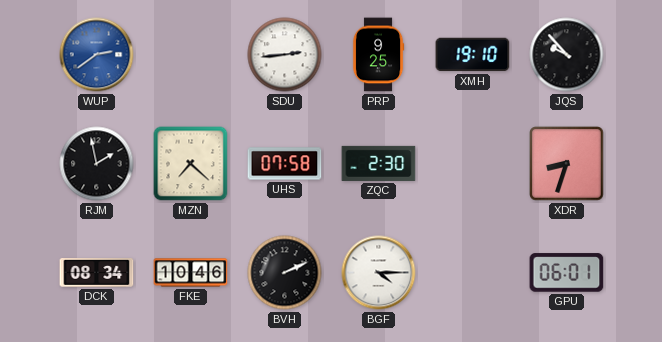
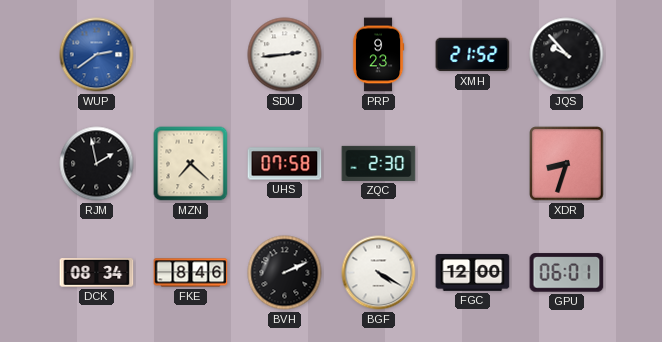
PRP: 9:25 -> 9:23
XMH: 19:10 -> 21:52
FKE: 10:46 -> 8:46
BGF: 4:15 -> 4:20
FGC: none -> 12:00
